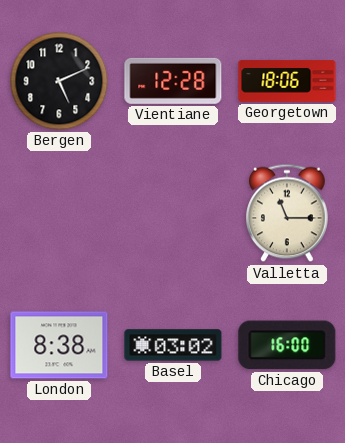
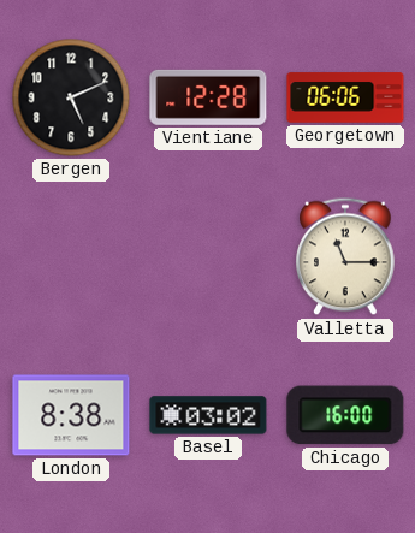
Georgetown: 18:06 -> 06:06
